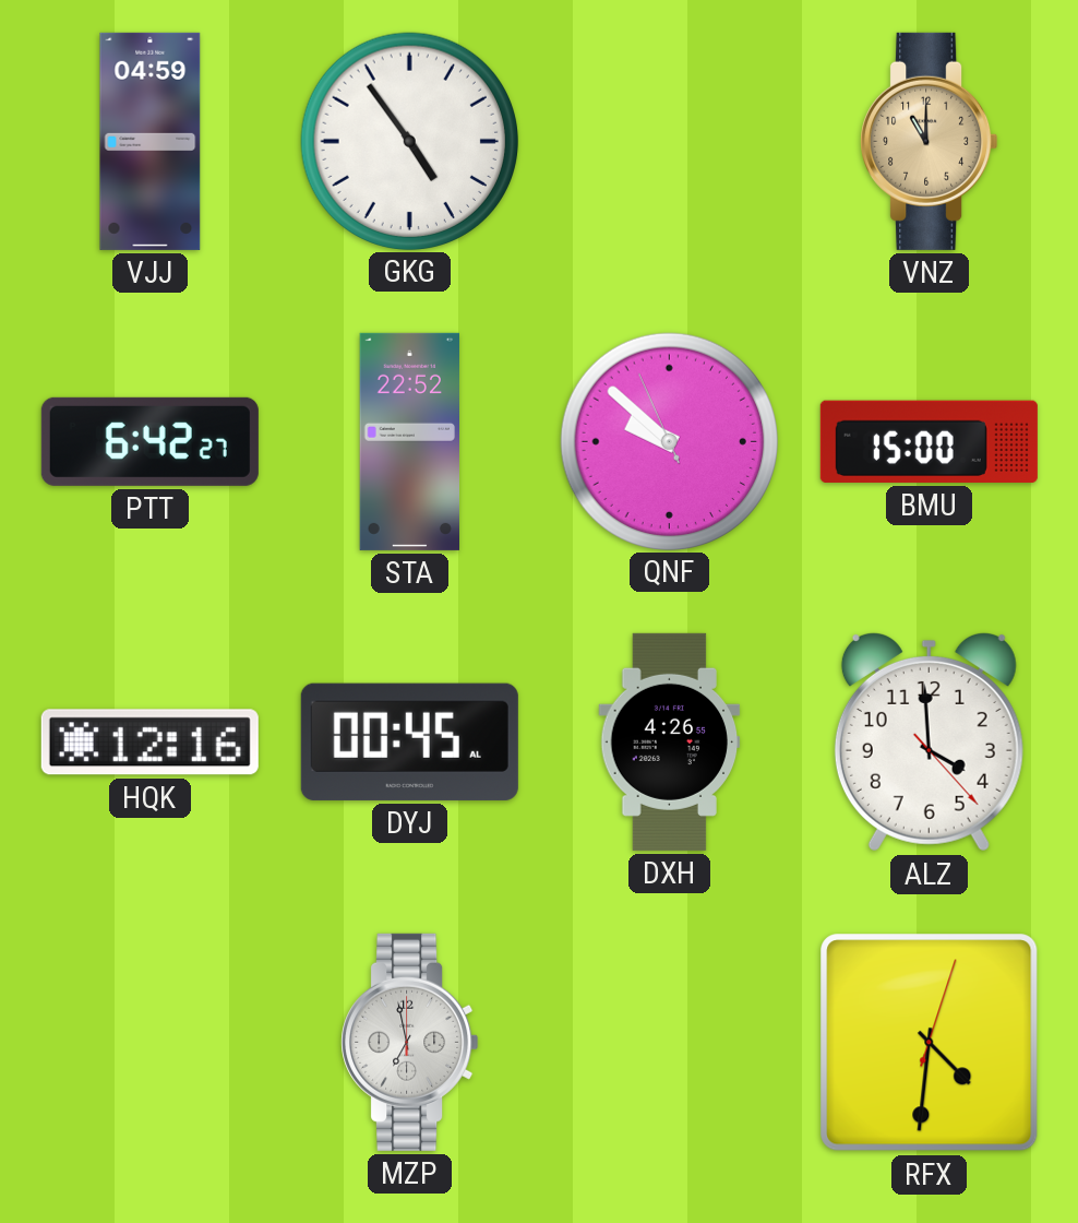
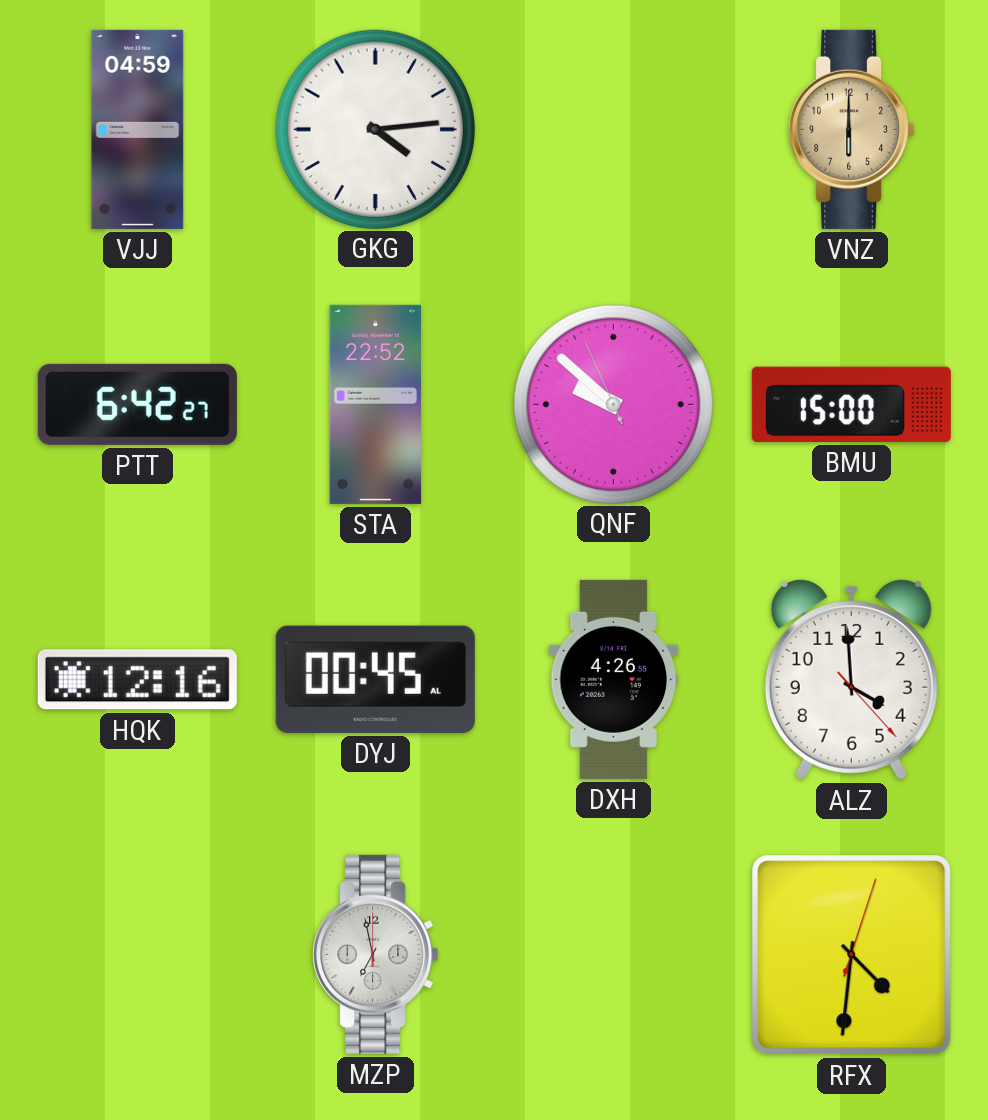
GKG: 4:54 -> 4:14
VNZ: 11:00 -> 6:00
